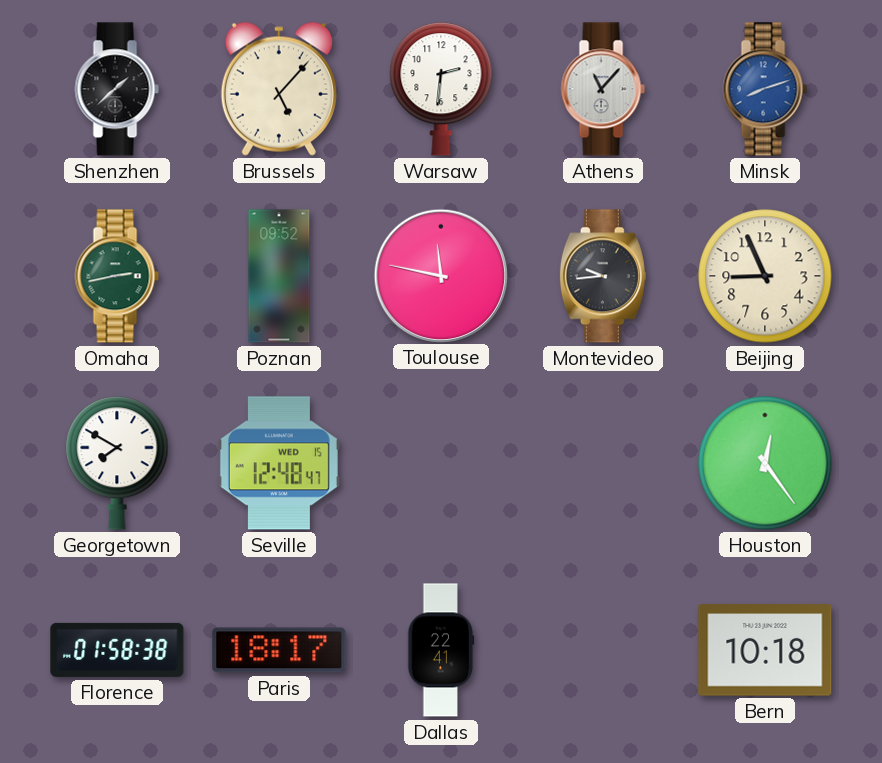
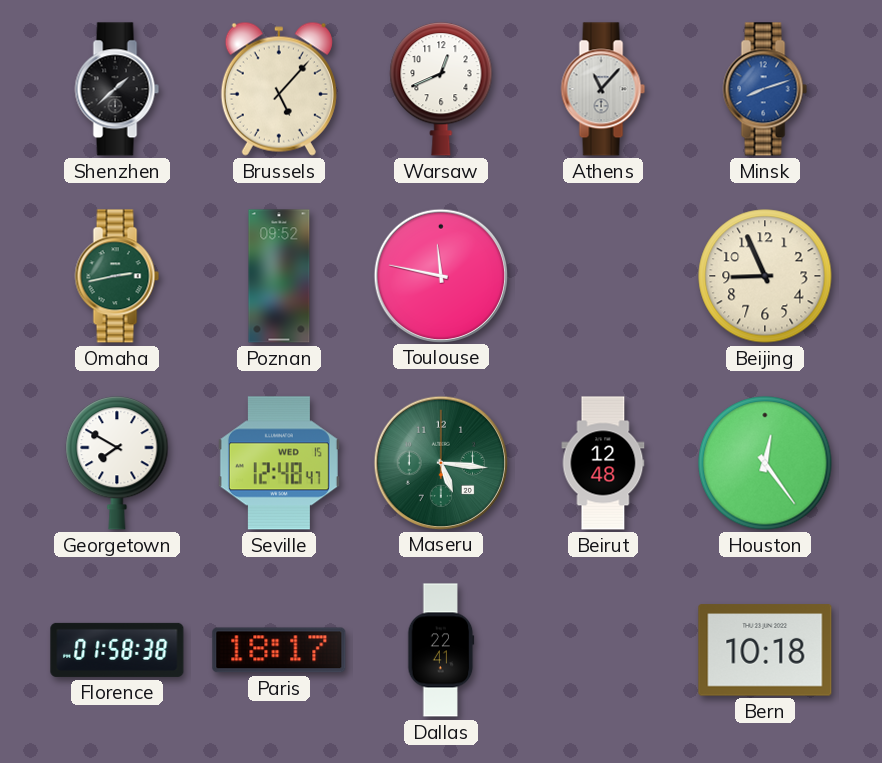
Warsaw: 2:31 -> 12:41
Montevideo: 9:44 -> none
Maseru: none -> 5:16
Beirut: none -> 12:48
